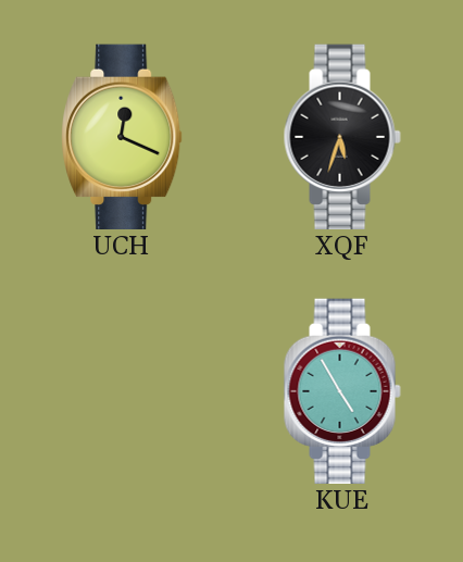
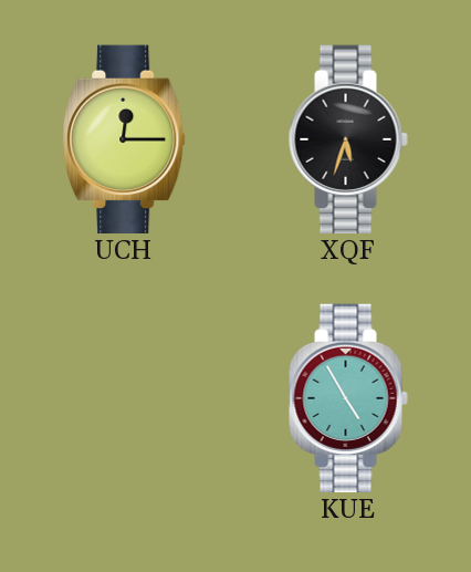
UCH: 12:19 -> 12:15
